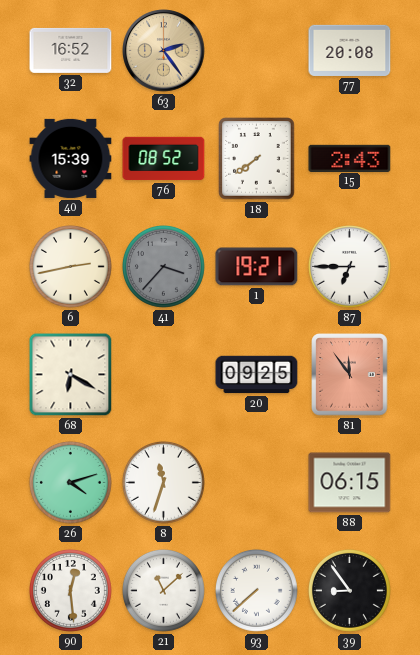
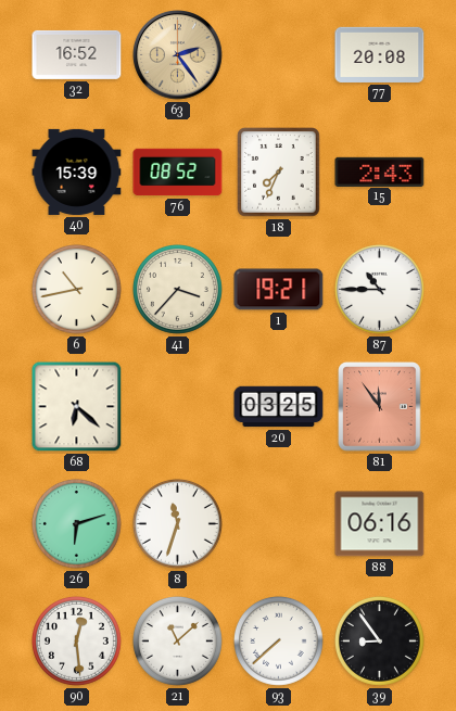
18: 7:39 -> 7:34
6: 2:43 -> 10:43
41 dial: grey -> cream
87: 6:45 -> 10:45
68: 6:20 -> 6:22
20: 09:25 -> 03:25
26: 4:12 -> 6:12
88: 06:15 -> 06:16
